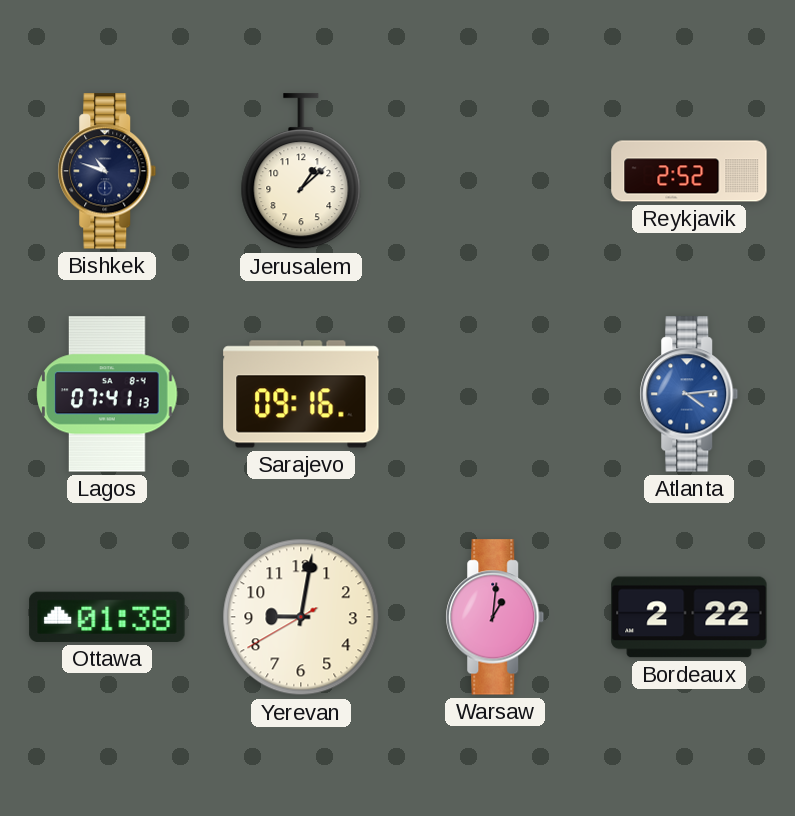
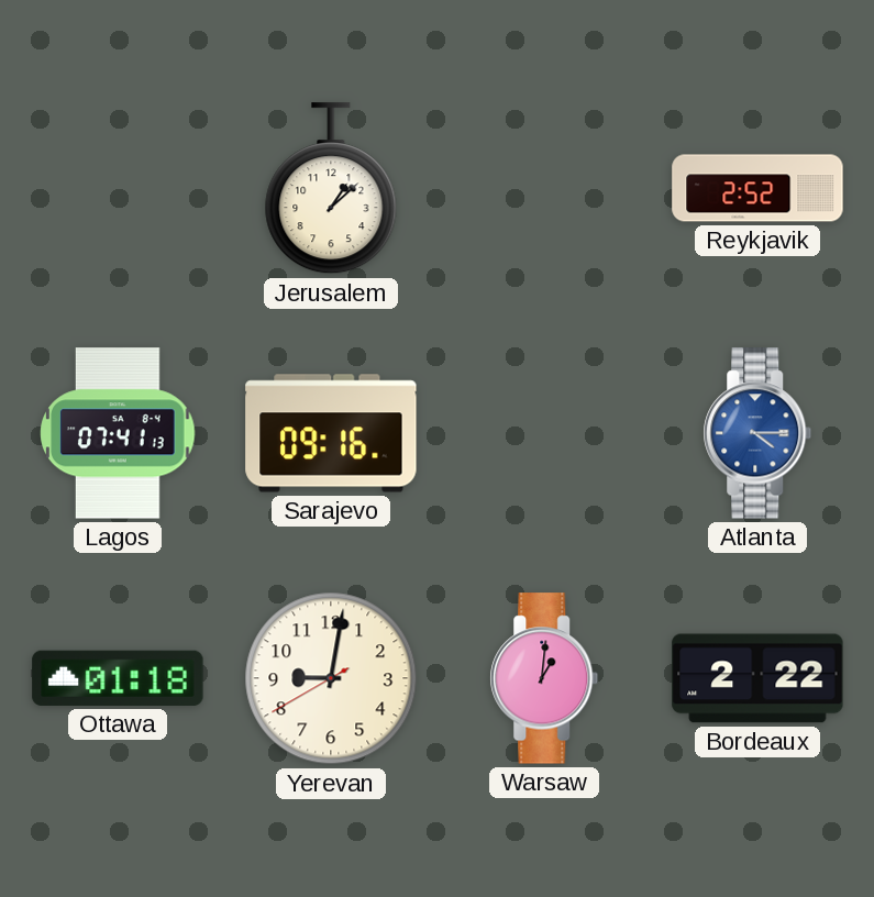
Bishkek: 10:48 -> none
Atlanta: 4:14 -> 4:15
Ottawa: 01:38 -> 01:18
